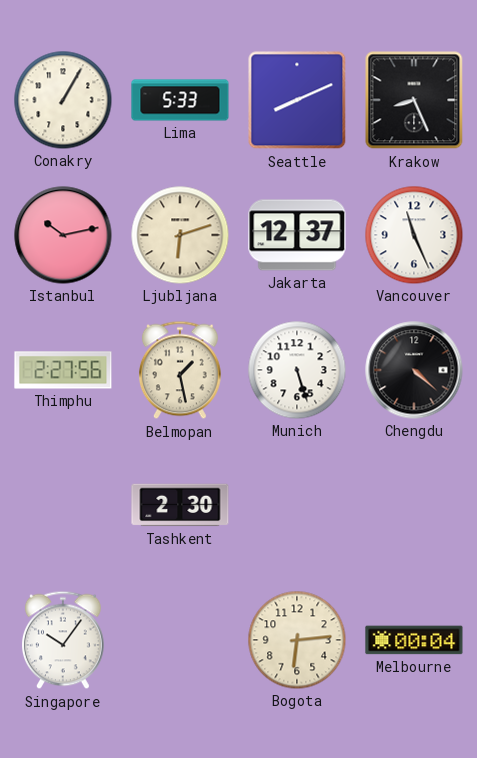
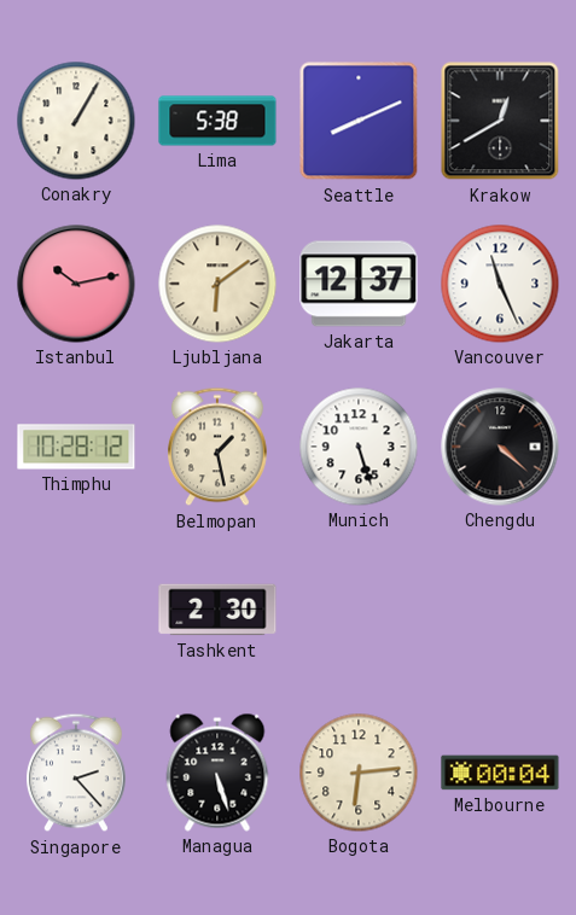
Lima: 5:33 -> 5:38
Krakow: 8:26 -> 12:40
Ljubljana: 6:12 -> 6:09
Thimphu: 2:27 -> 10:28
Singapore: 10:06 -> 2:23
Managua: none -> 5:27
